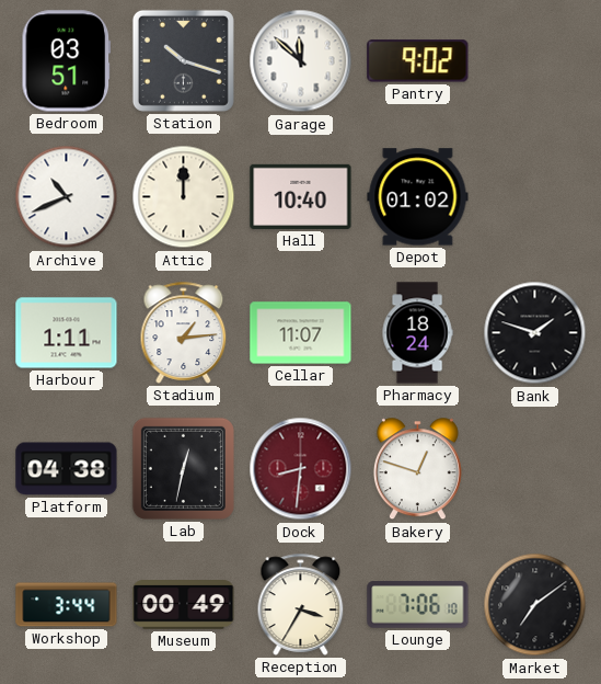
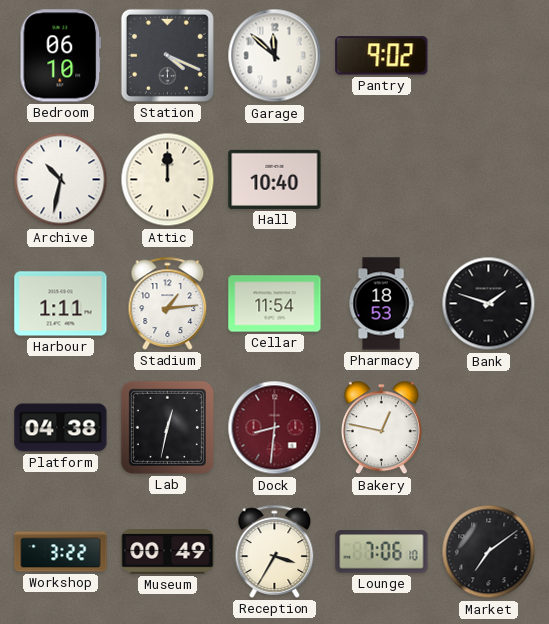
Bedroom: 03:51 -> 06:10
Station: 10:18 -> 4:19
Archive: 10:41 -> 10:32
Depot: 01:02 -> none
Cellar: 11:07 -> 11:54
Pharmacy: 18:24 -> 18:53
Bakery: 12:48 -> 12:47
Workshop: 3:44 -> 3:22
